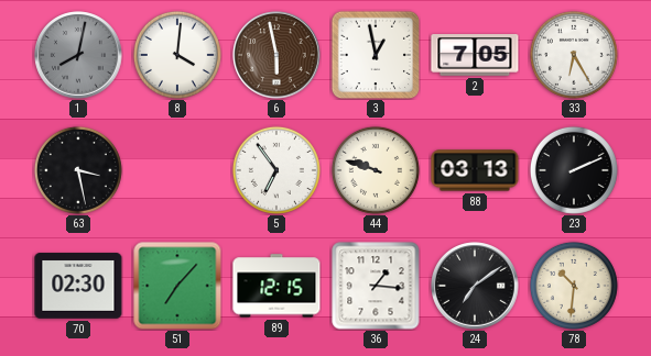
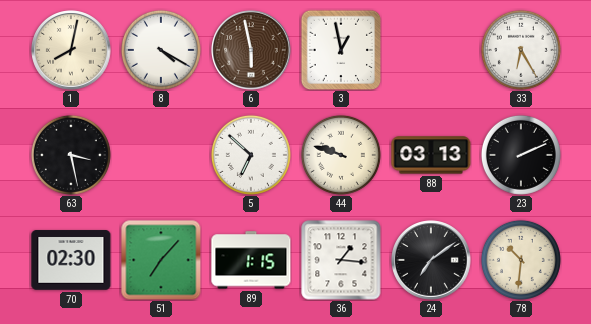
1 dial: grey -> cream
8: 4:01 -> 4:20
2: 7:05 -> none
5: 6:54 -> 6:52
89: 12:15 -> 1:15
